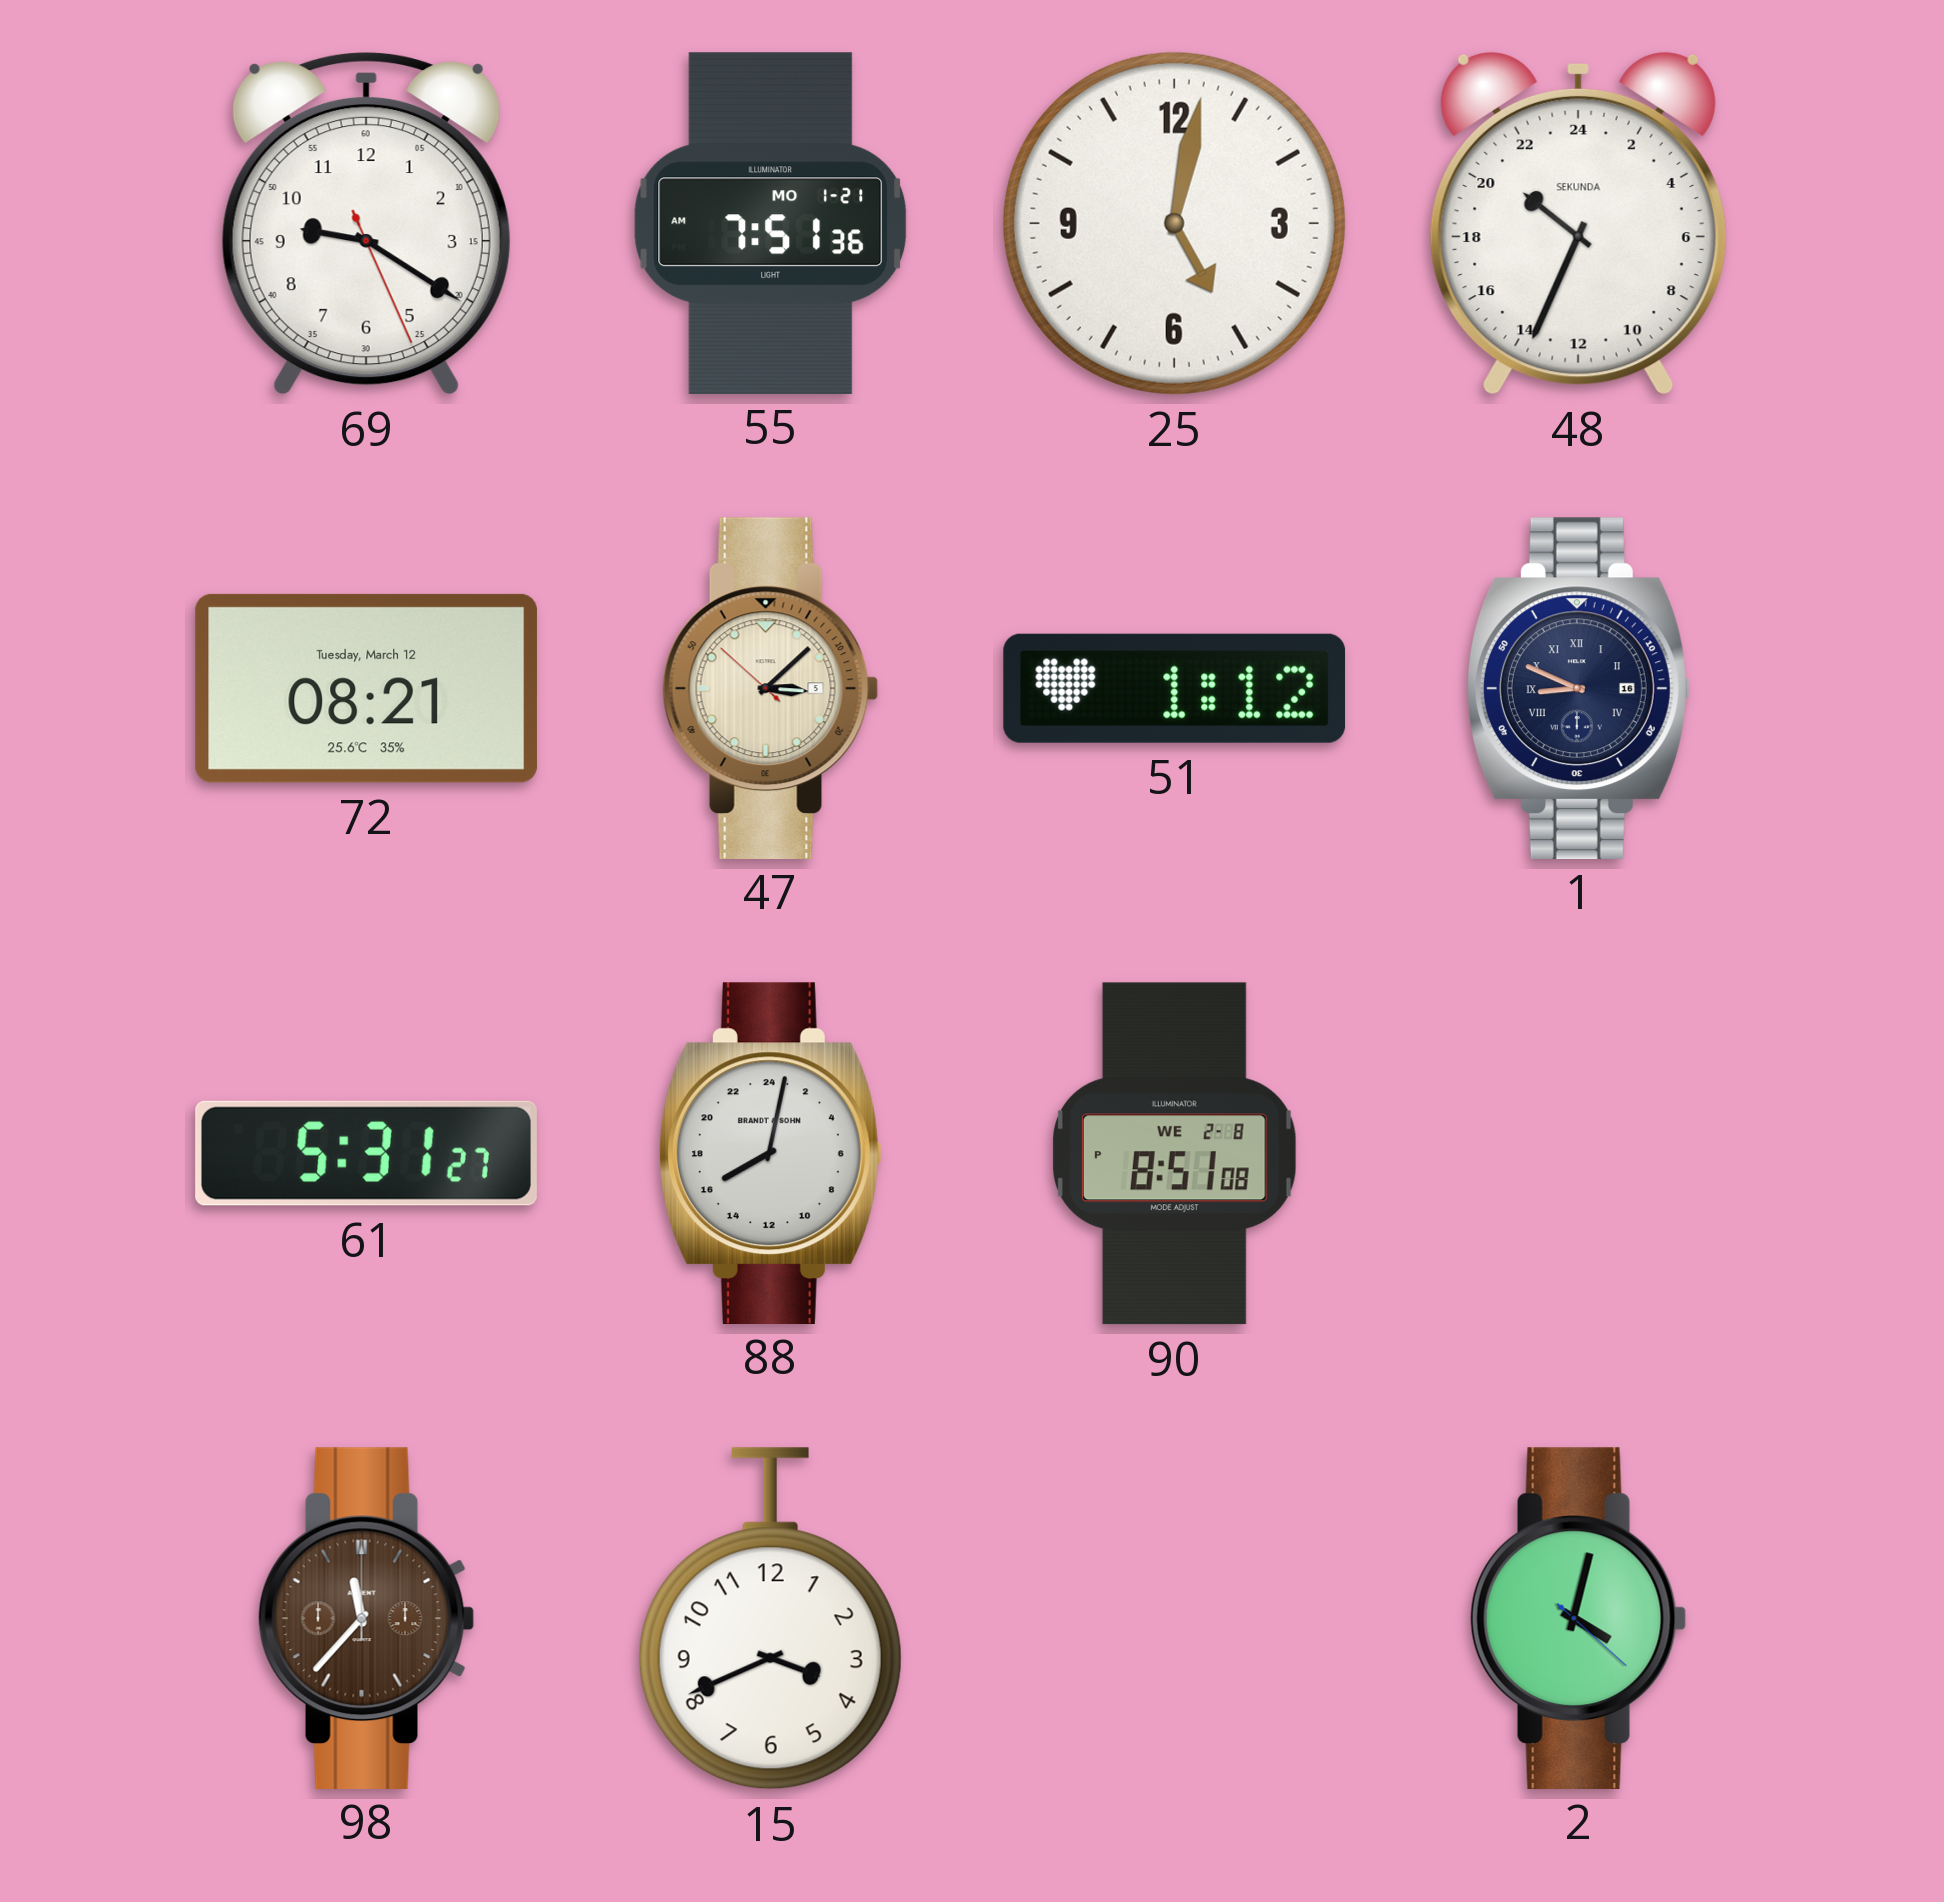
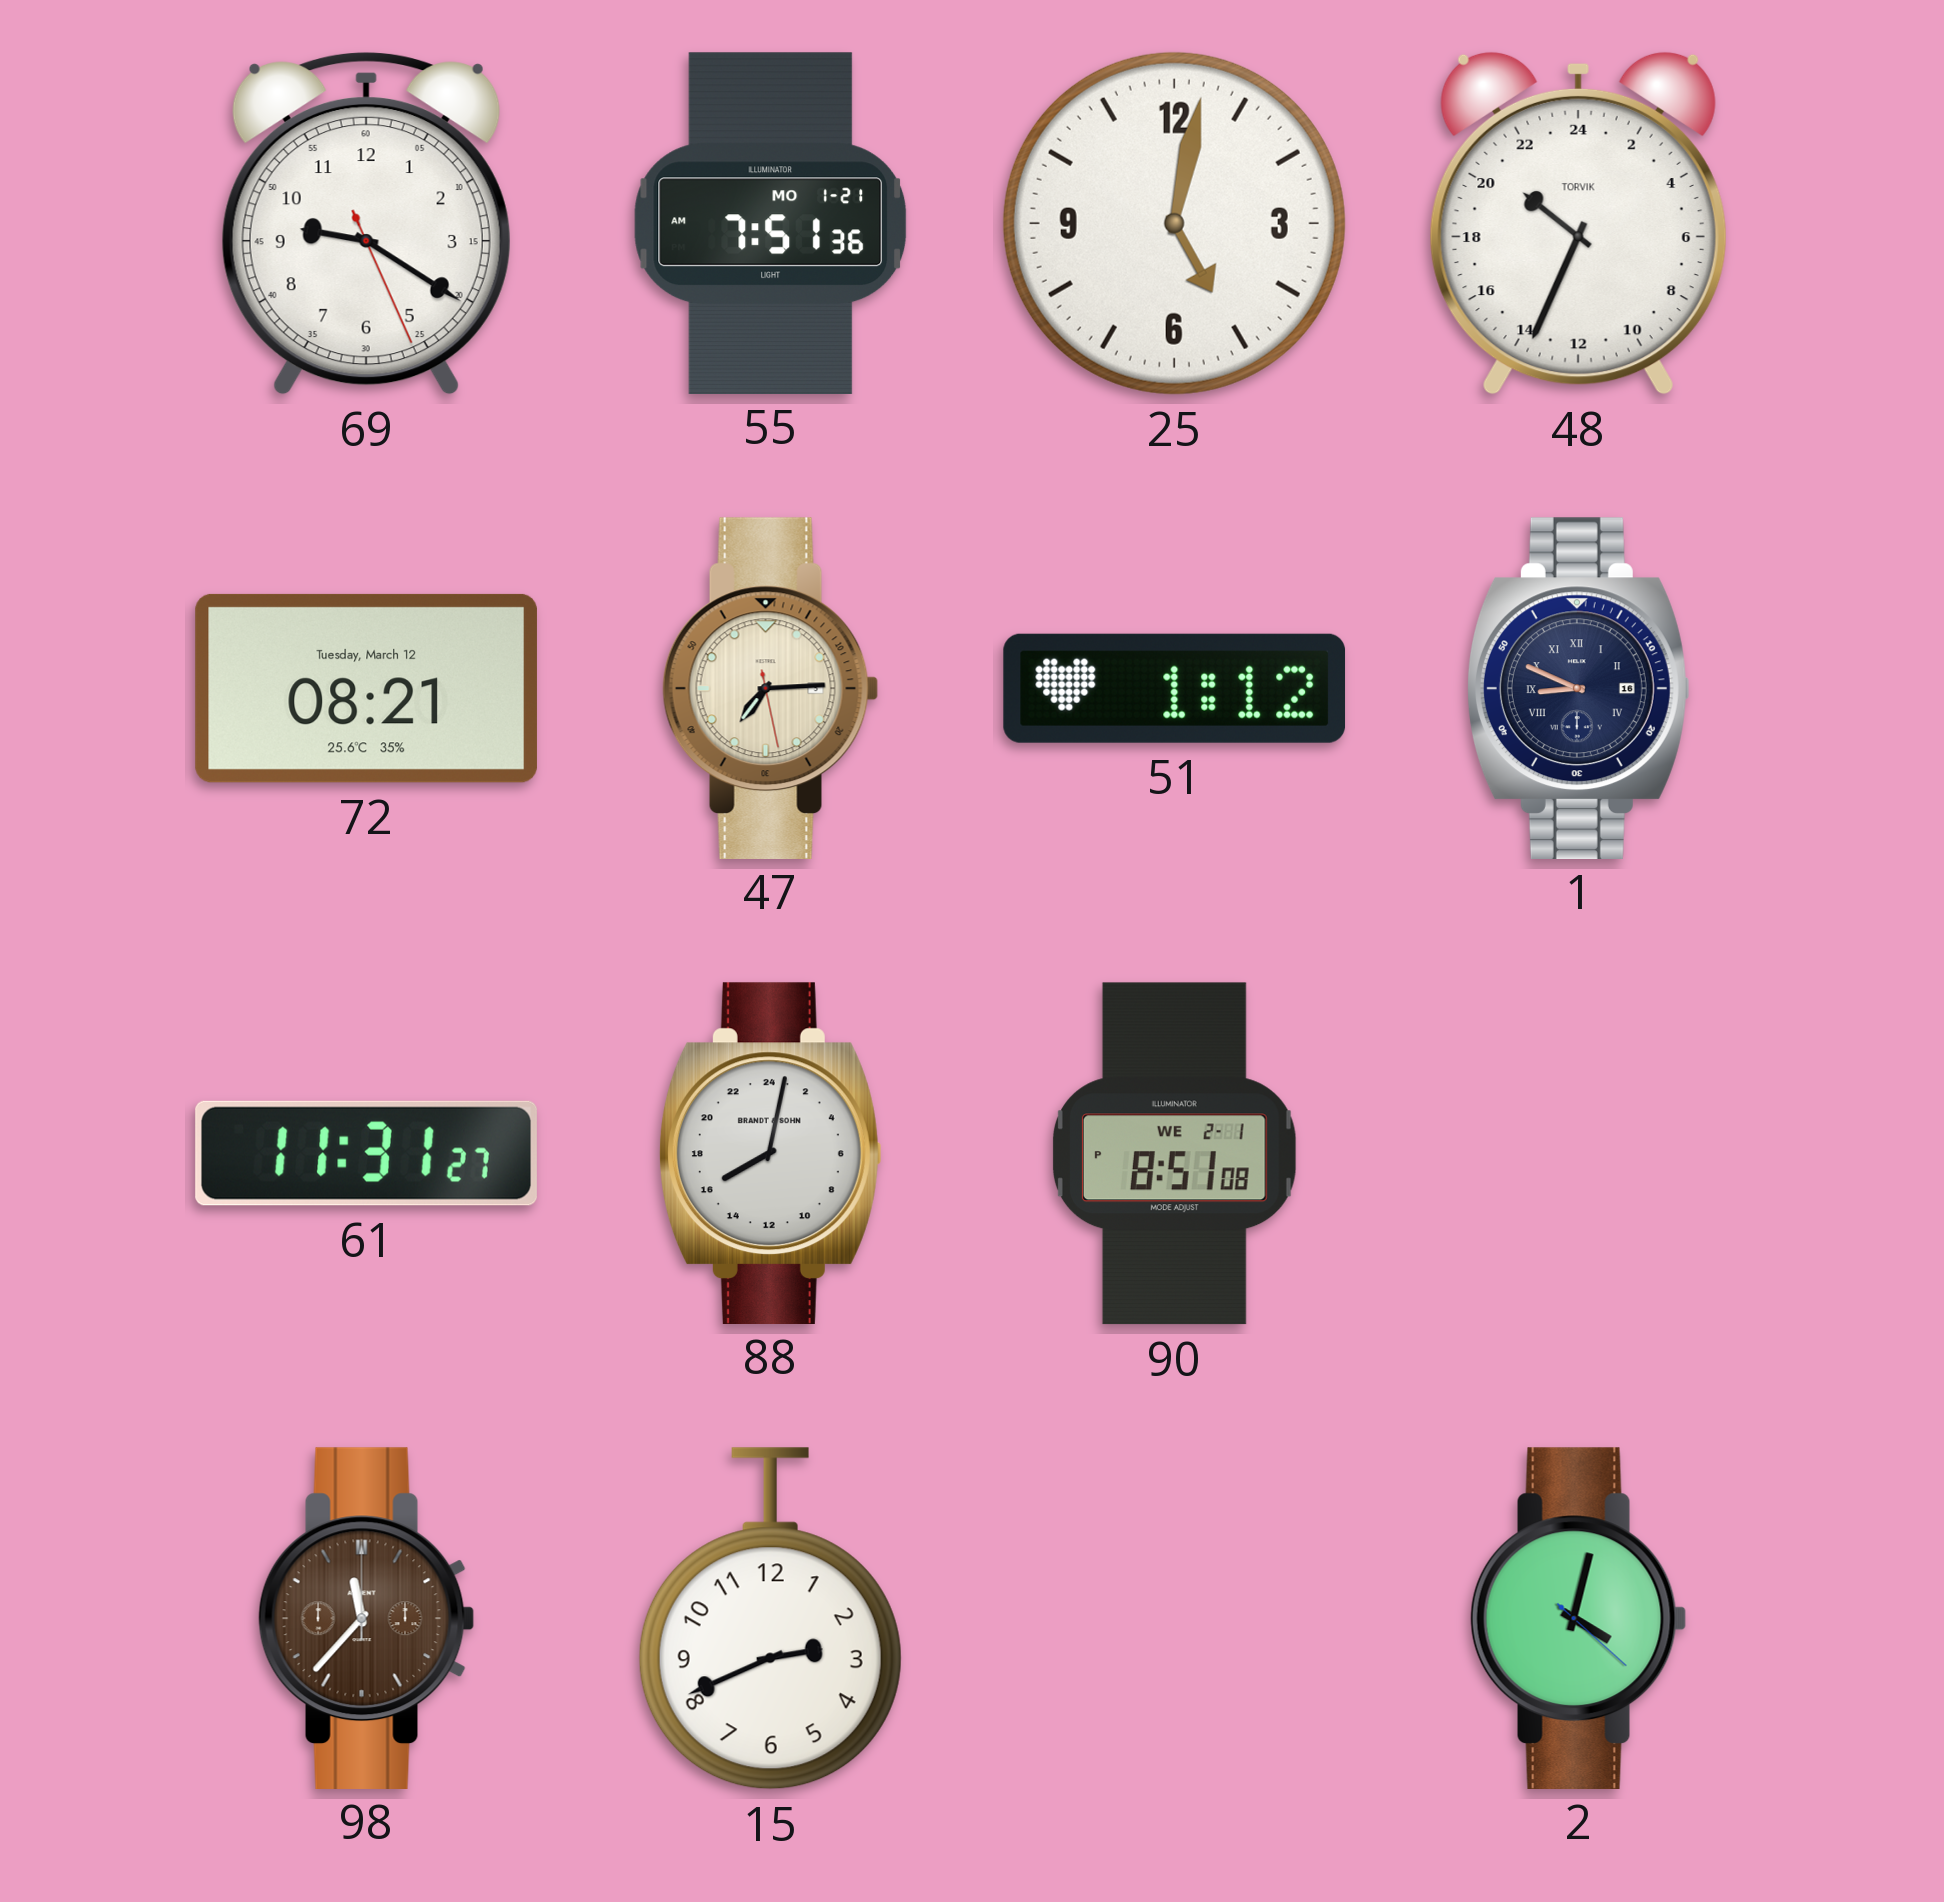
48 brand: SEKUNDA -> TORVIK
47: 3:07 -> 7:14
61: 5:31 -> 11:31
90 date: WE 2-8 -> WE 2-1
15: 3:41 -> 2:41
